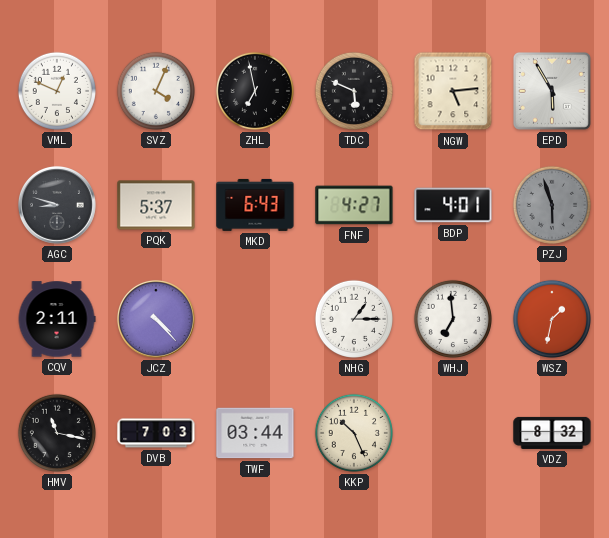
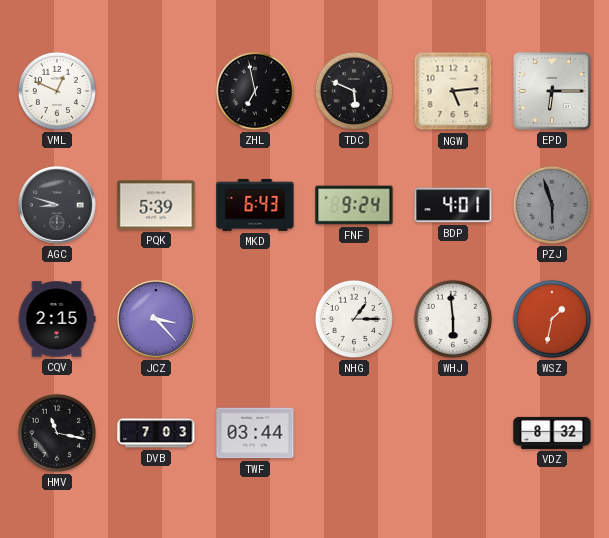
SVZ: 4:04 -> none
EPD: 5:55 -> 6:15
PQK: 5:37 -> 5:39
FNF: 4:27 -> 9:24
CQV: 2:11 -> 2:15
JCZ: 4:23 -> 3:23
WHJ: 6:59 -> 5:59
KKP: 10:26 -> none
